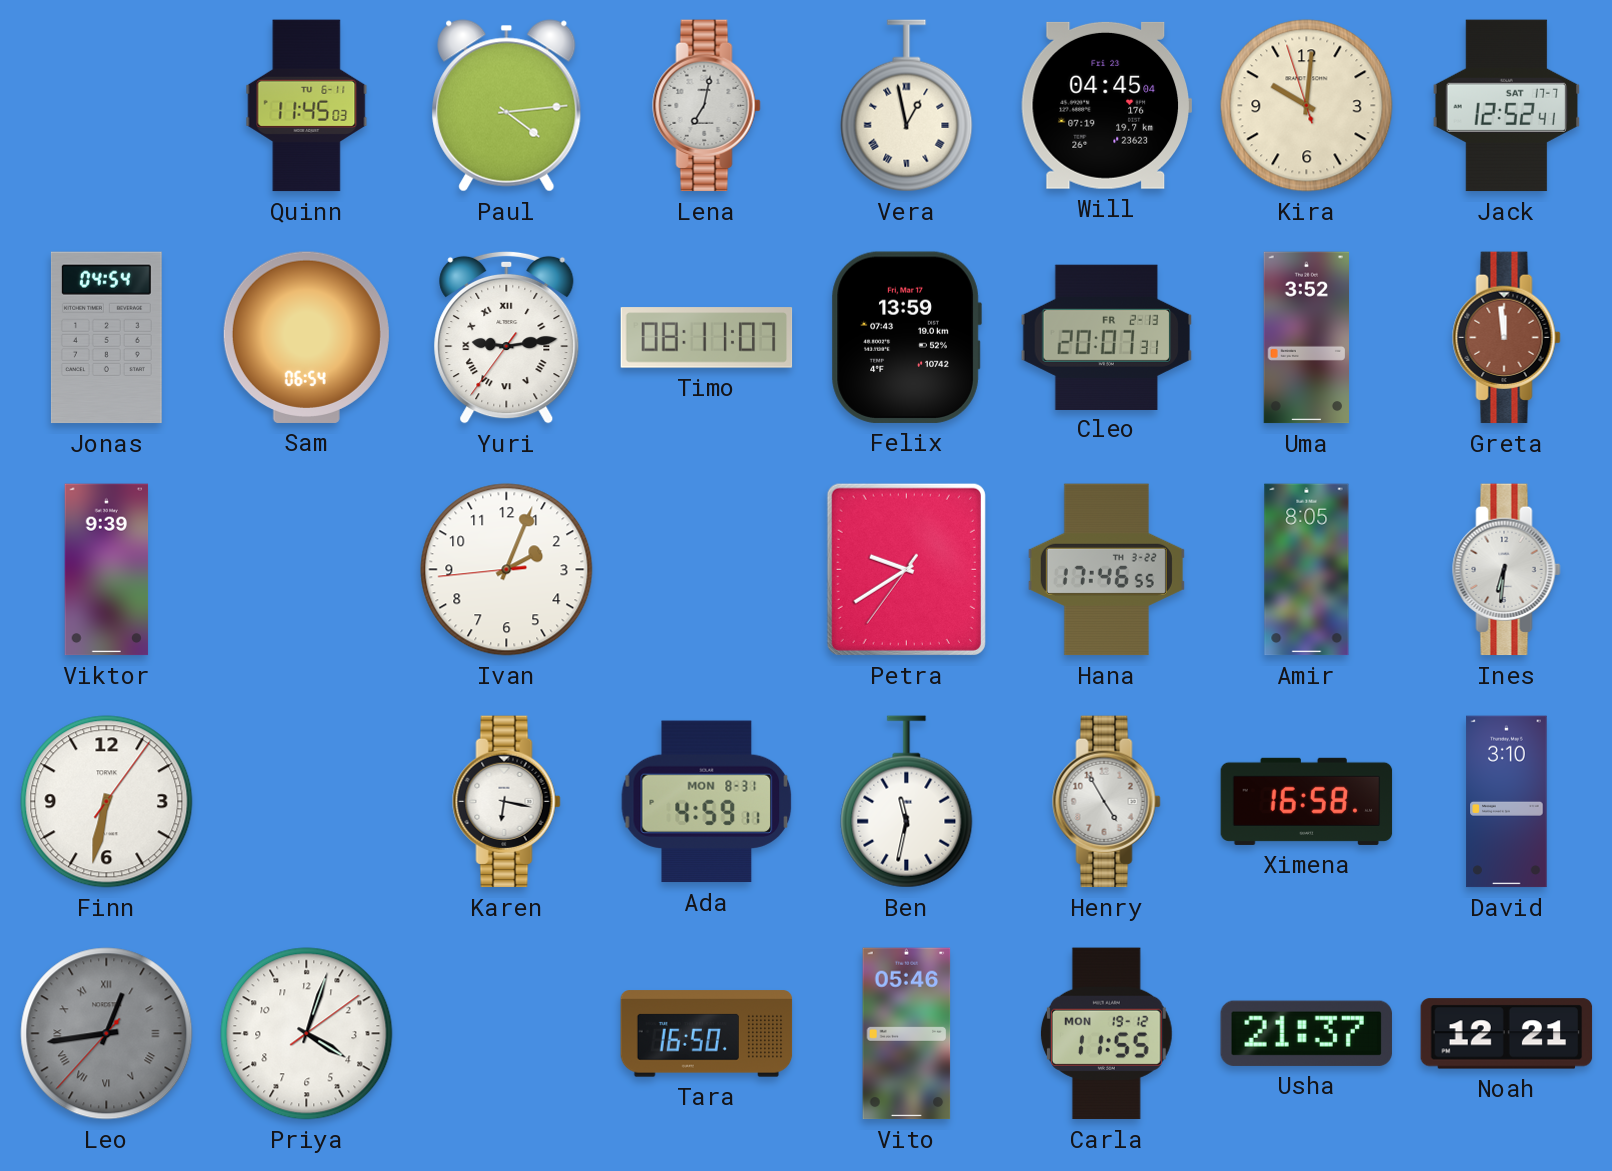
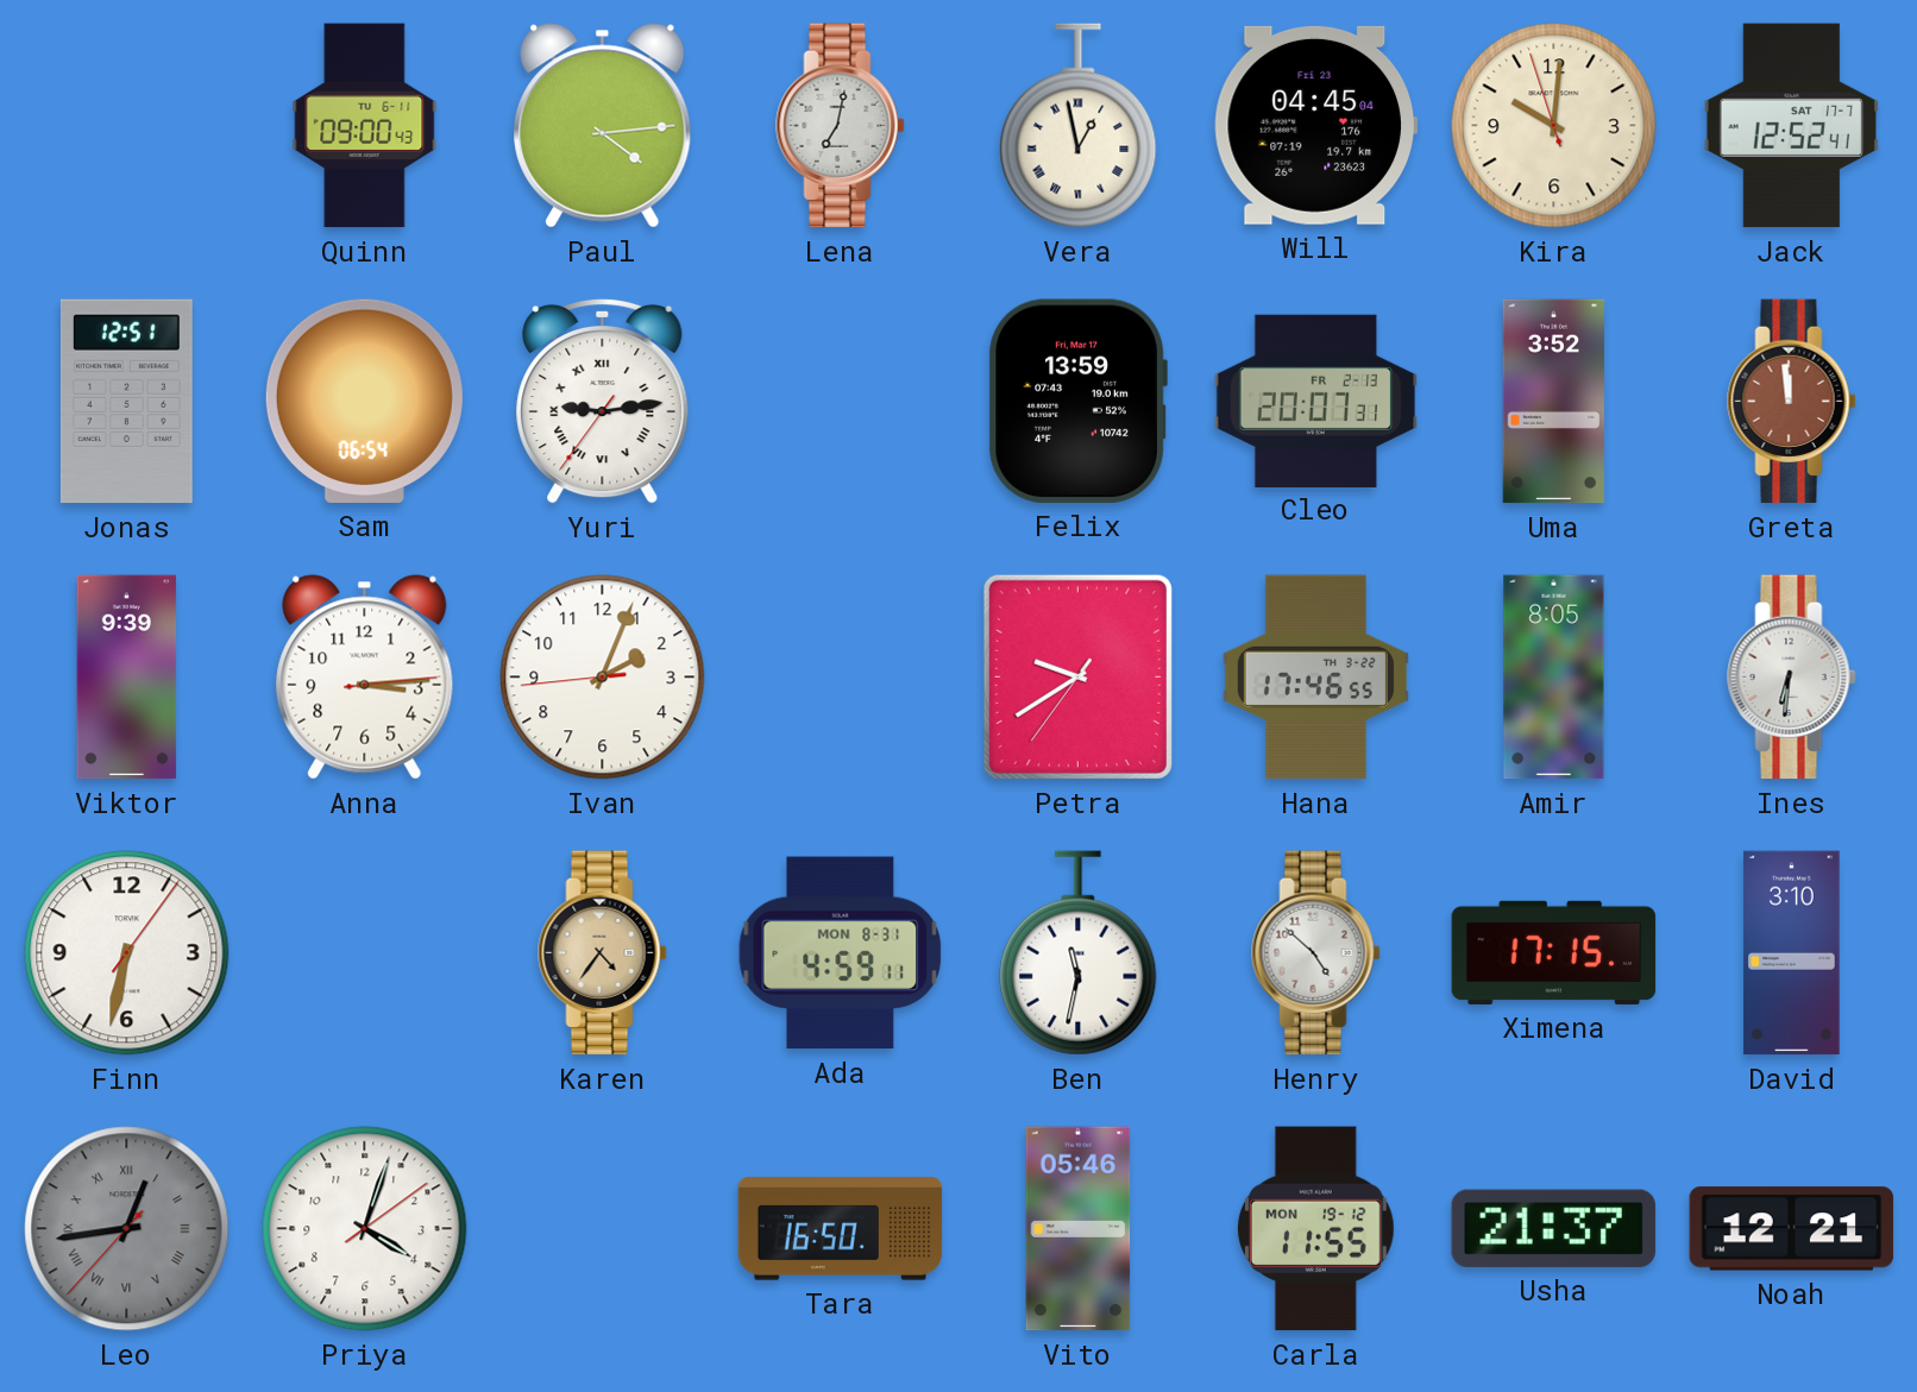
Quinn: 11:45 -> 09:00
Jonas: 04:54 -> 12:51
Timo: 08:11 -> none
Anna: none -> 3:14
Karen: 6:17 -> 4:36
Karen dial: white -> champagne
Henry: 4:55 -> 4:52
Ximena: 16:58 -> 17:15
